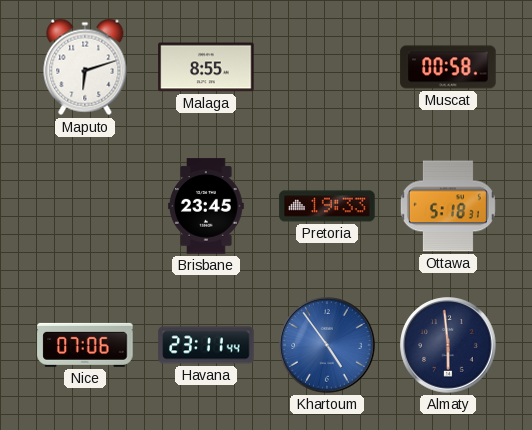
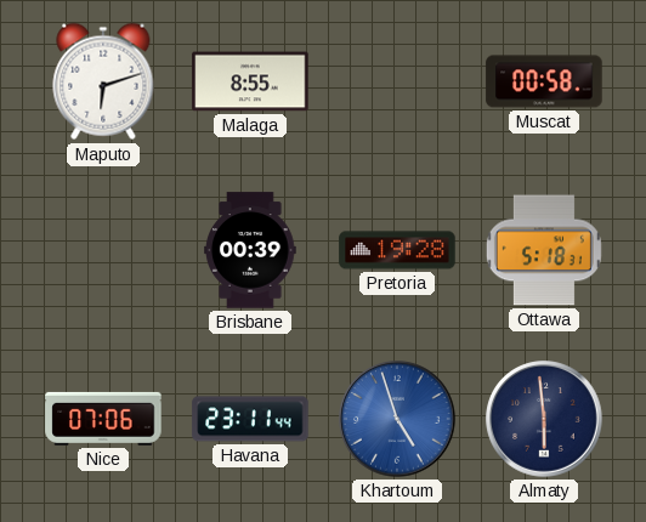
Brisbane: 23:45 -> 00:39
Pretoria: 19:33 -> 19:28
Khartoum: 4:54 -> 4:57
